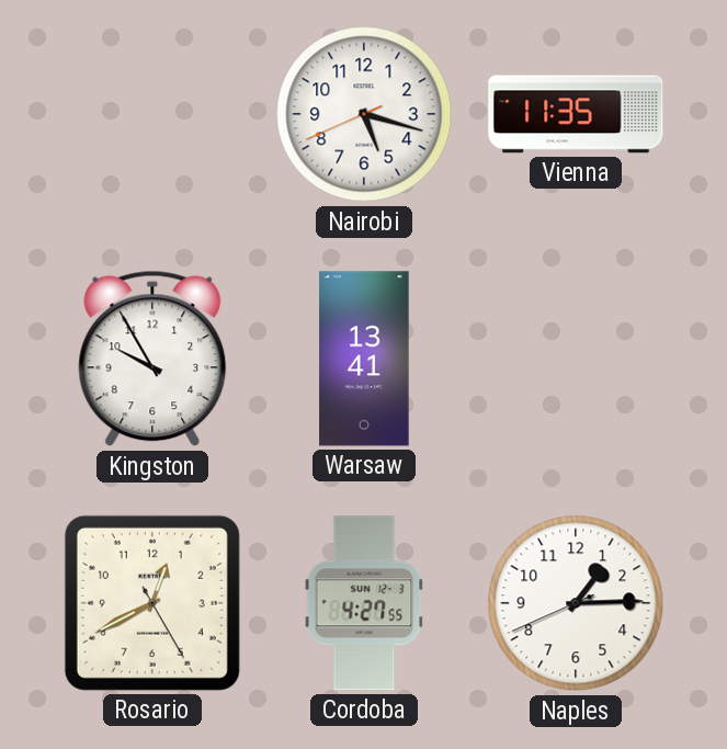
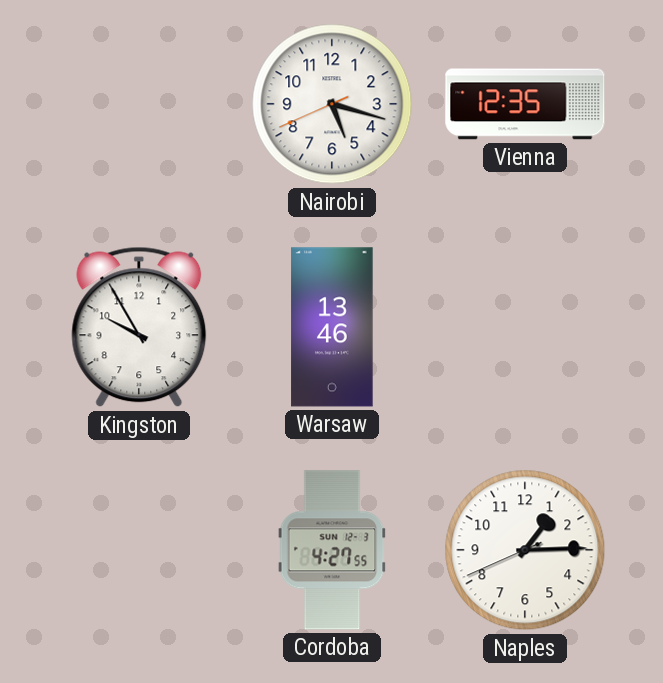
Vienna: 11:35 -> 12:35
Warsaw: 13:41 -> 13:46
Rosario: 12:40 -> none
